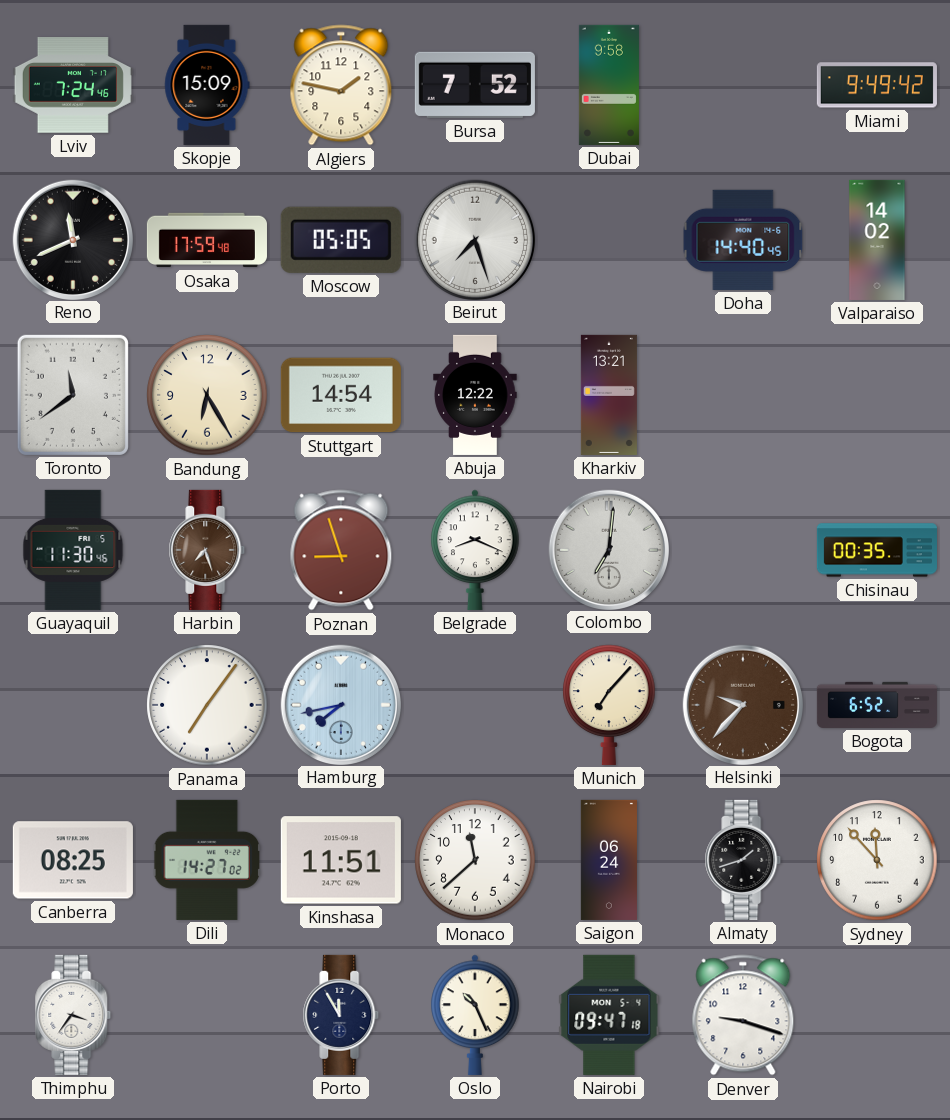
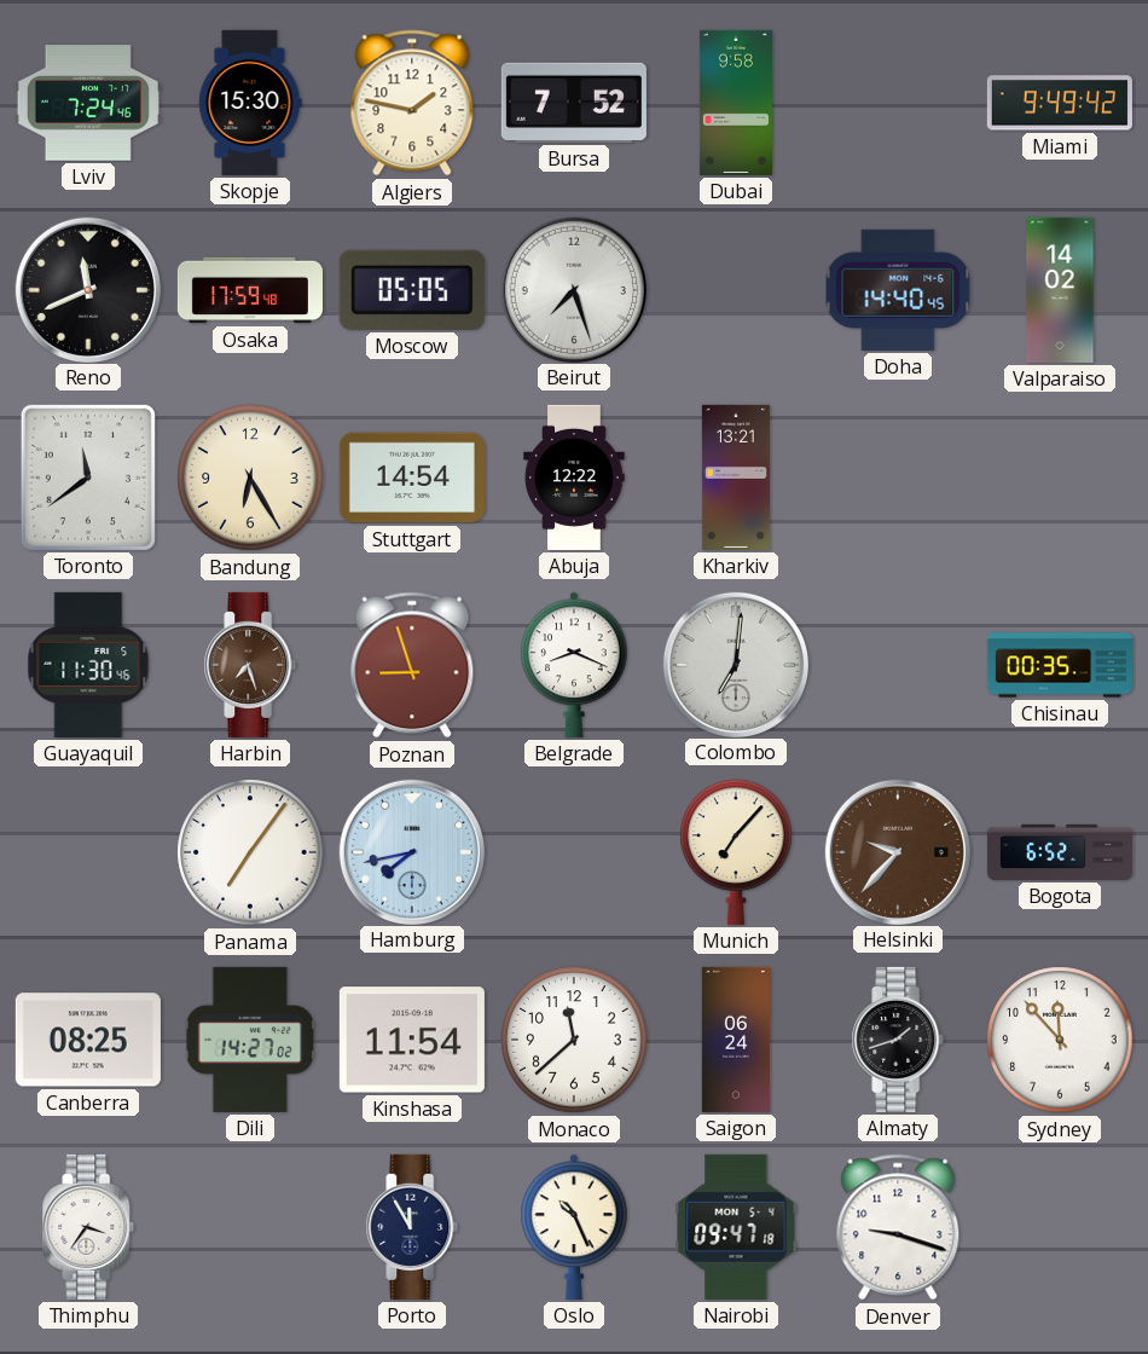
Skopje: 15:09 -> 15:30
Kinshasa: 11:51 -> 11:54
